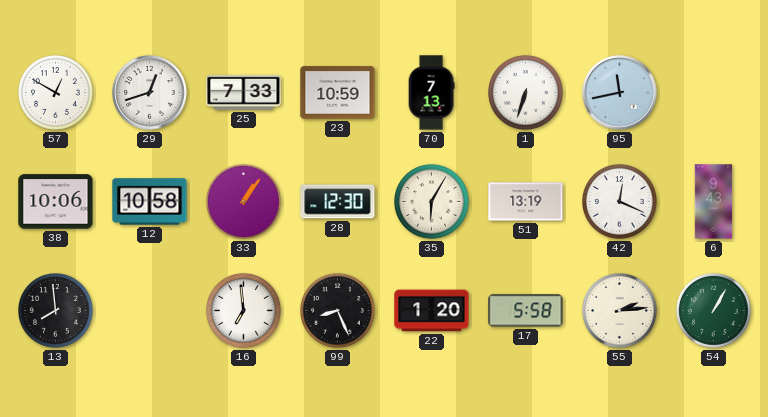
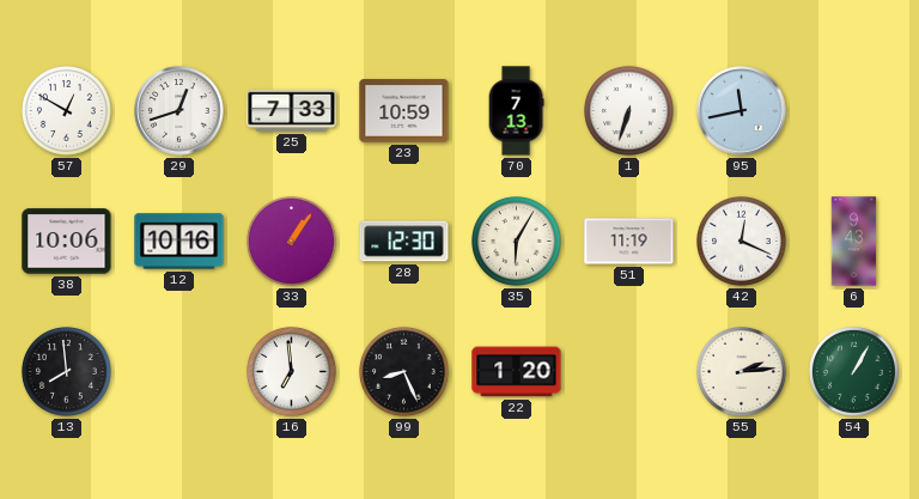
12: 10:58 -> 10:16
51: 13:19 -> 11:19
17: 5:58 -> none
